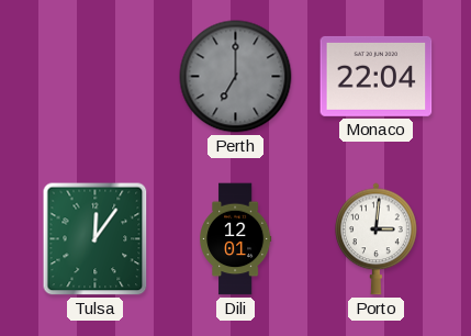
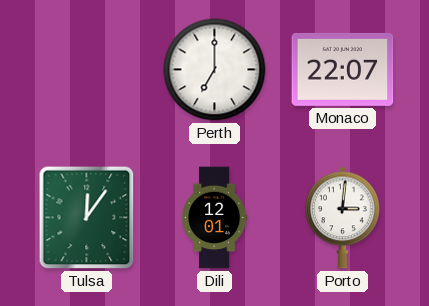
Perth dial: grey -> white
Monaco: 22:04 -> 22:07
